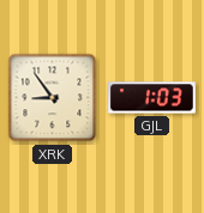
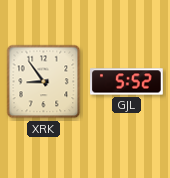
GJL: 1:03 -> 5:52
